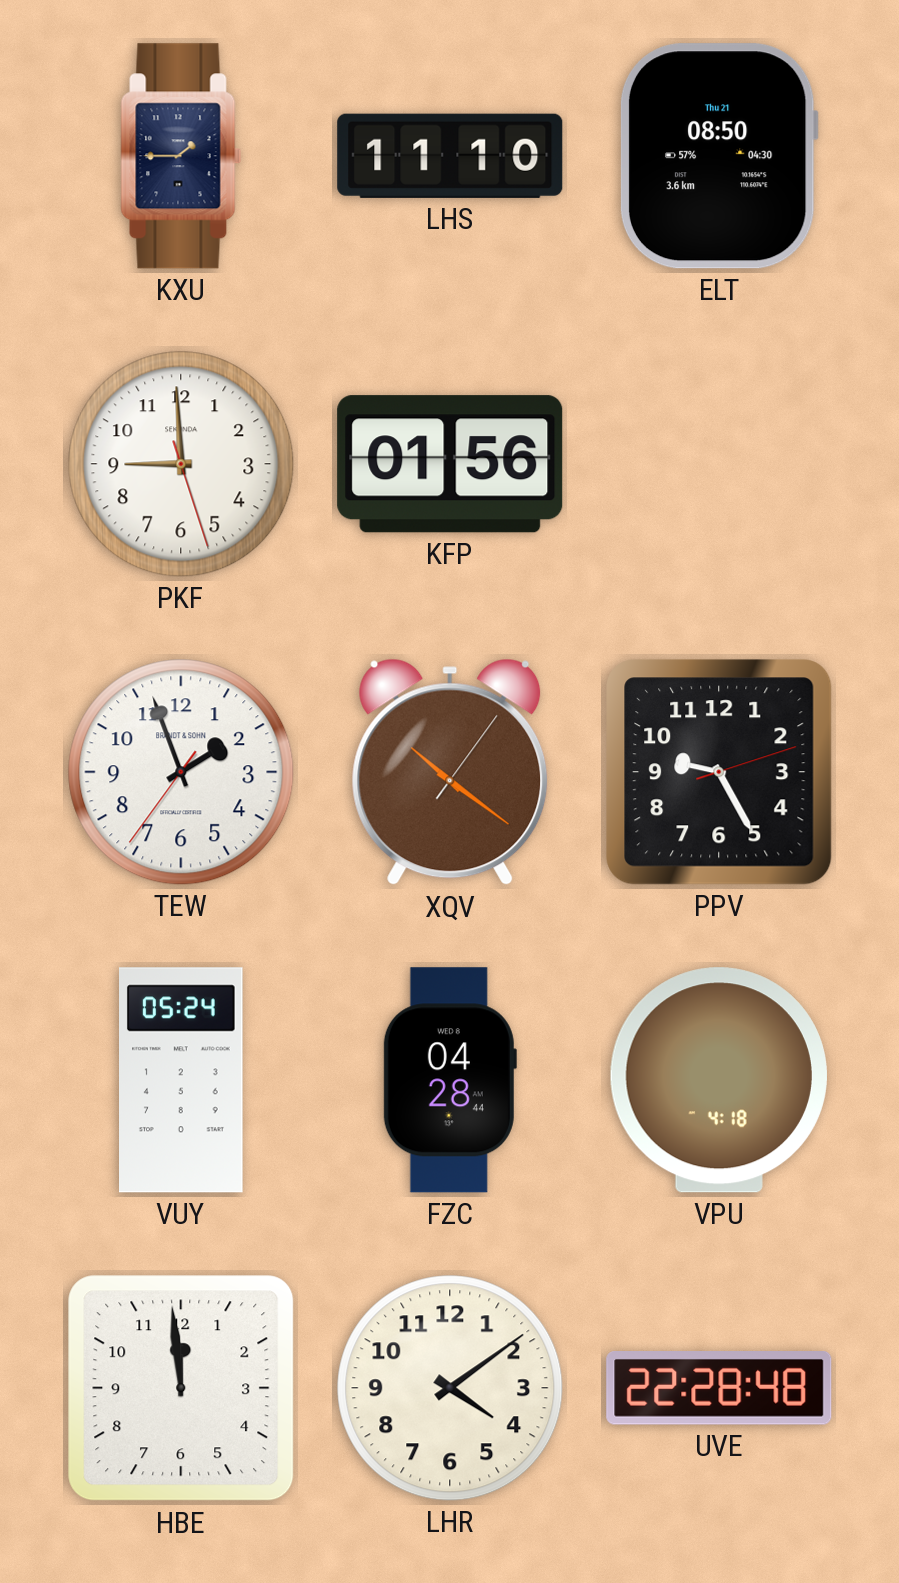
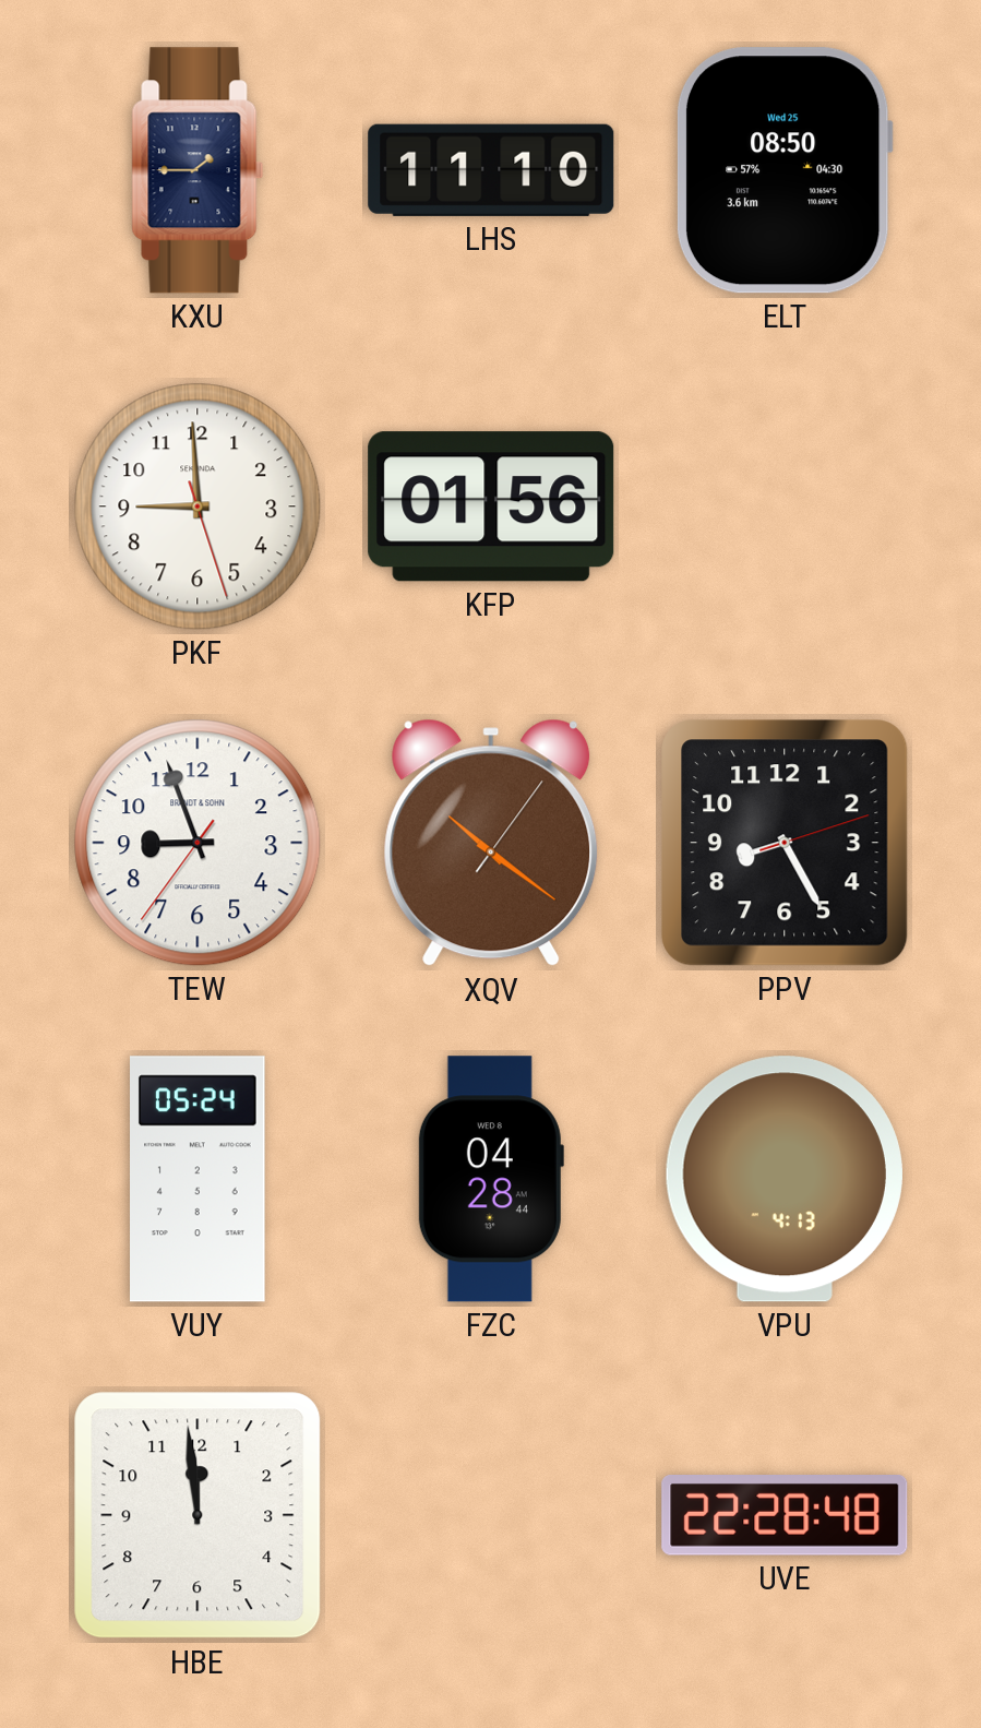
ELT date: Thu 21 -> Wed 25
TEW: 1:56 -> 8:56
PPV: 9:25 -> 8:25
VPU: 4:18 -> 4:13
LHR: 4:09 -> none
